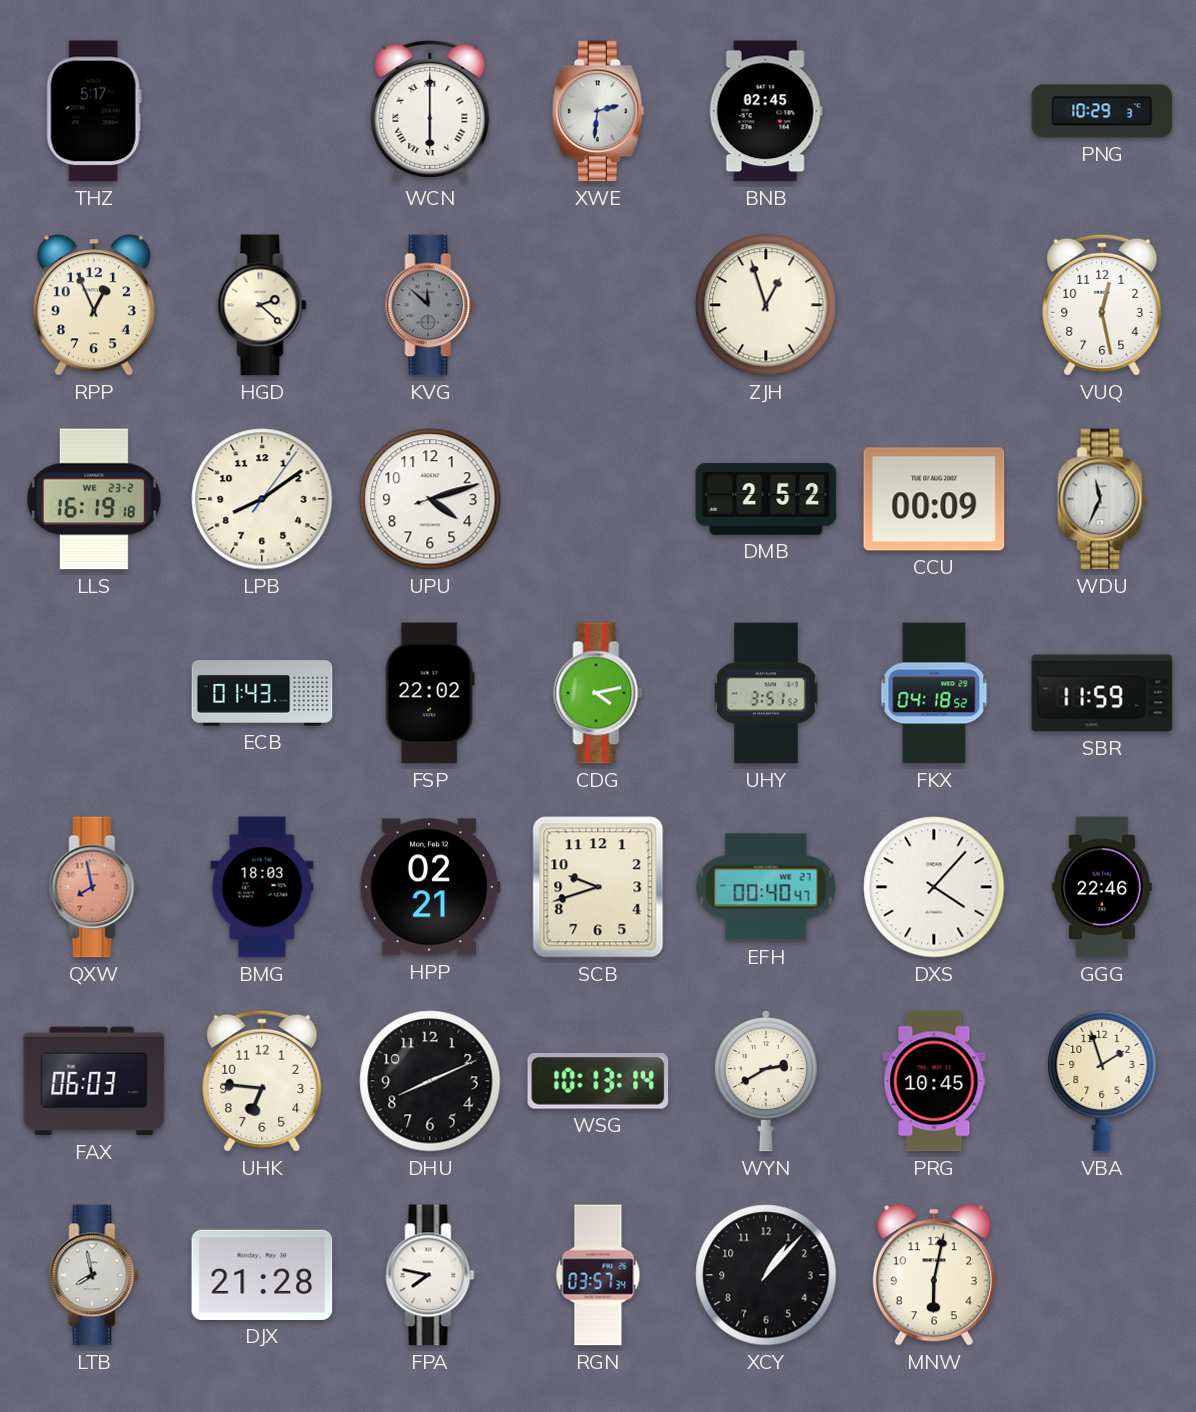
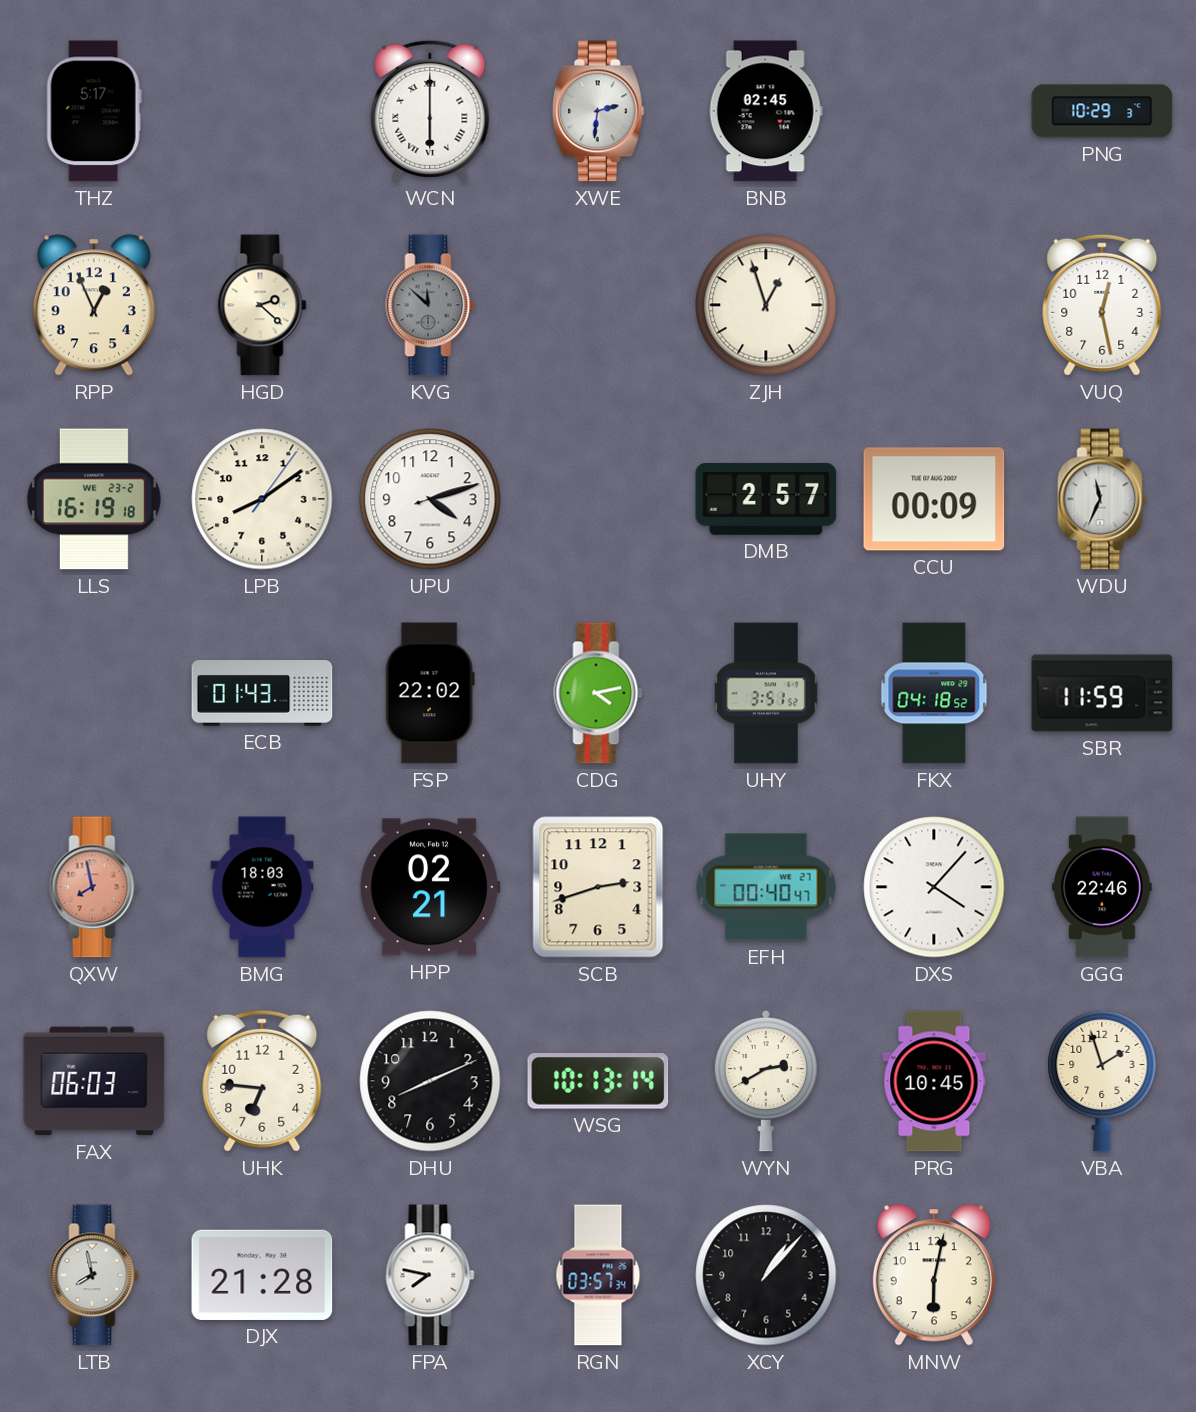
DMB: 2:52 -> 2:57
SCB: 9:42 -> 2:42
